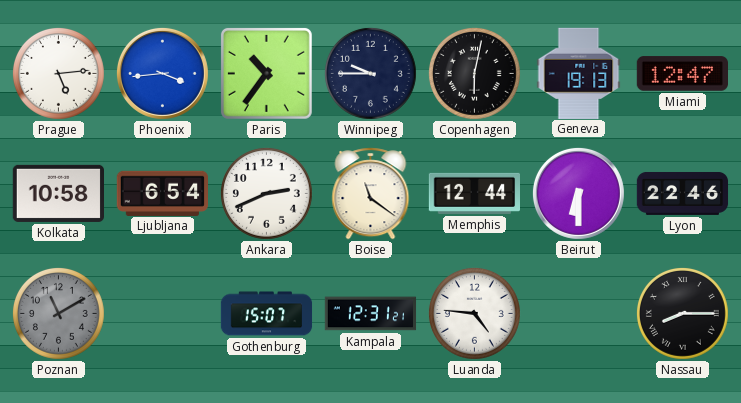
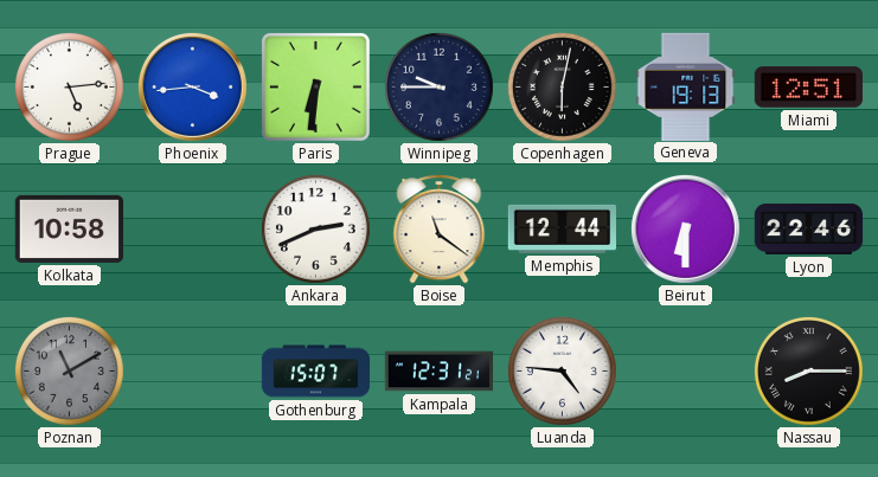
Paris: 10:36 -> 6:31
Miami: 12:47 -> 12:51
Ljubljana: 6:54 -> none
